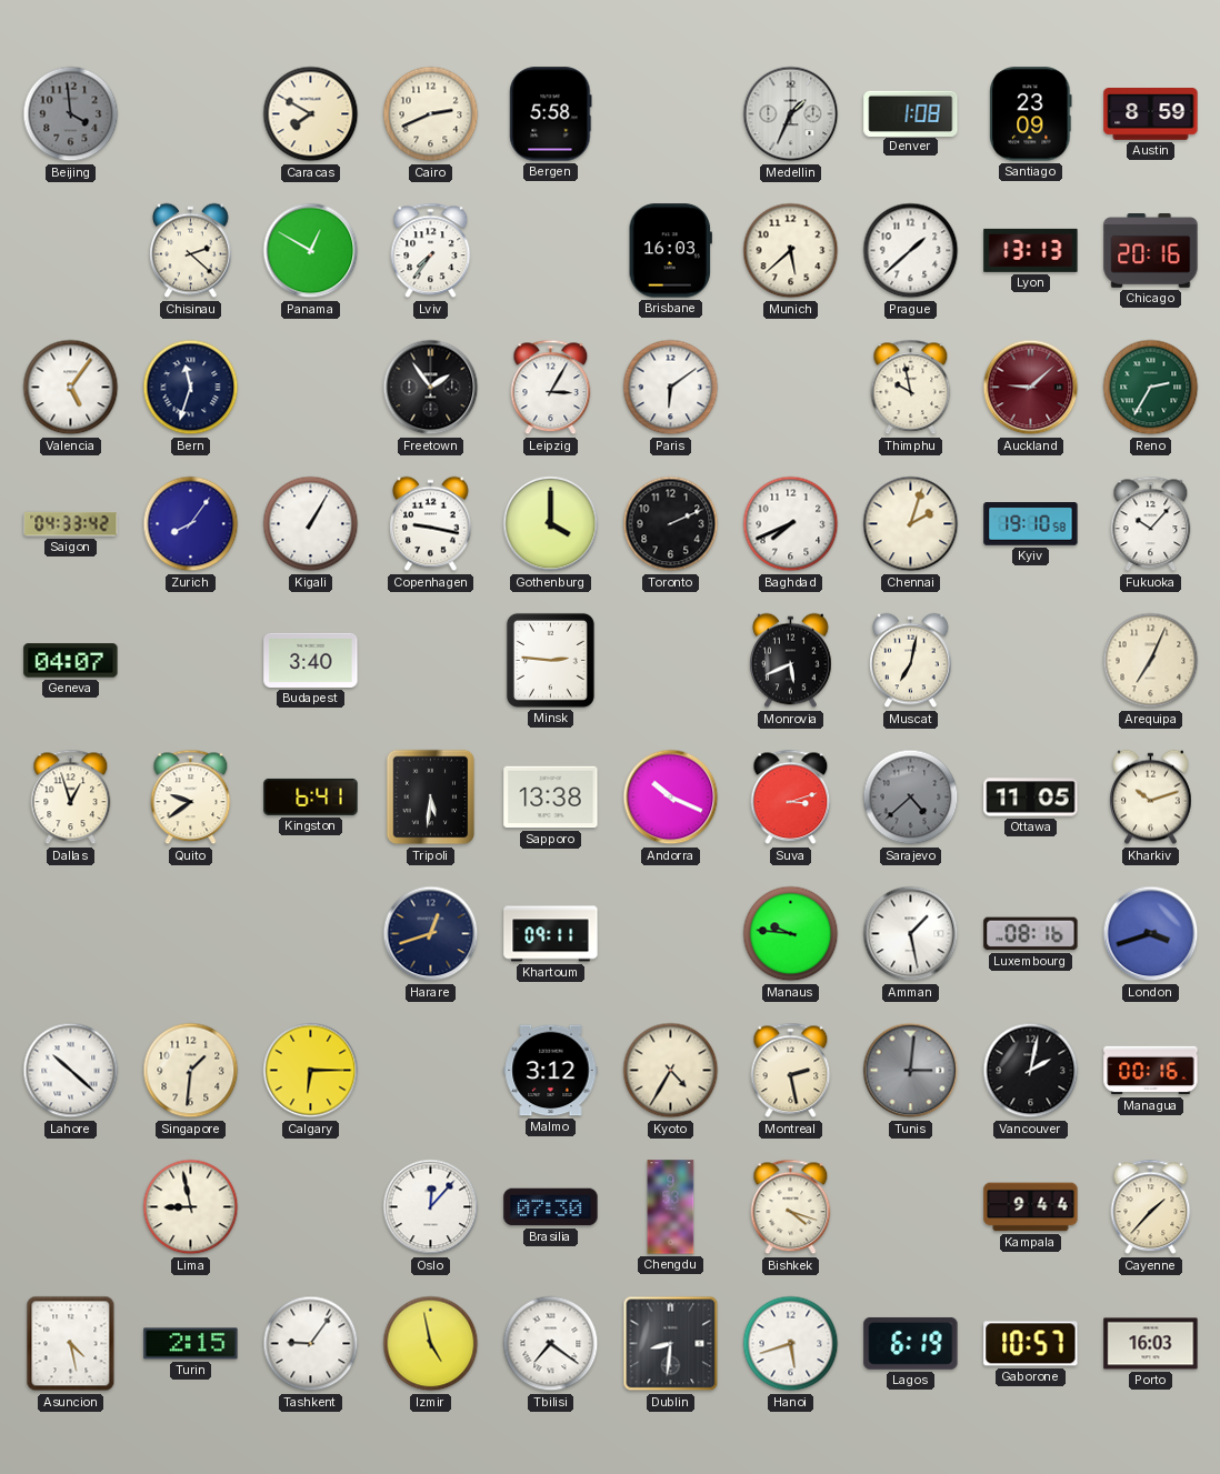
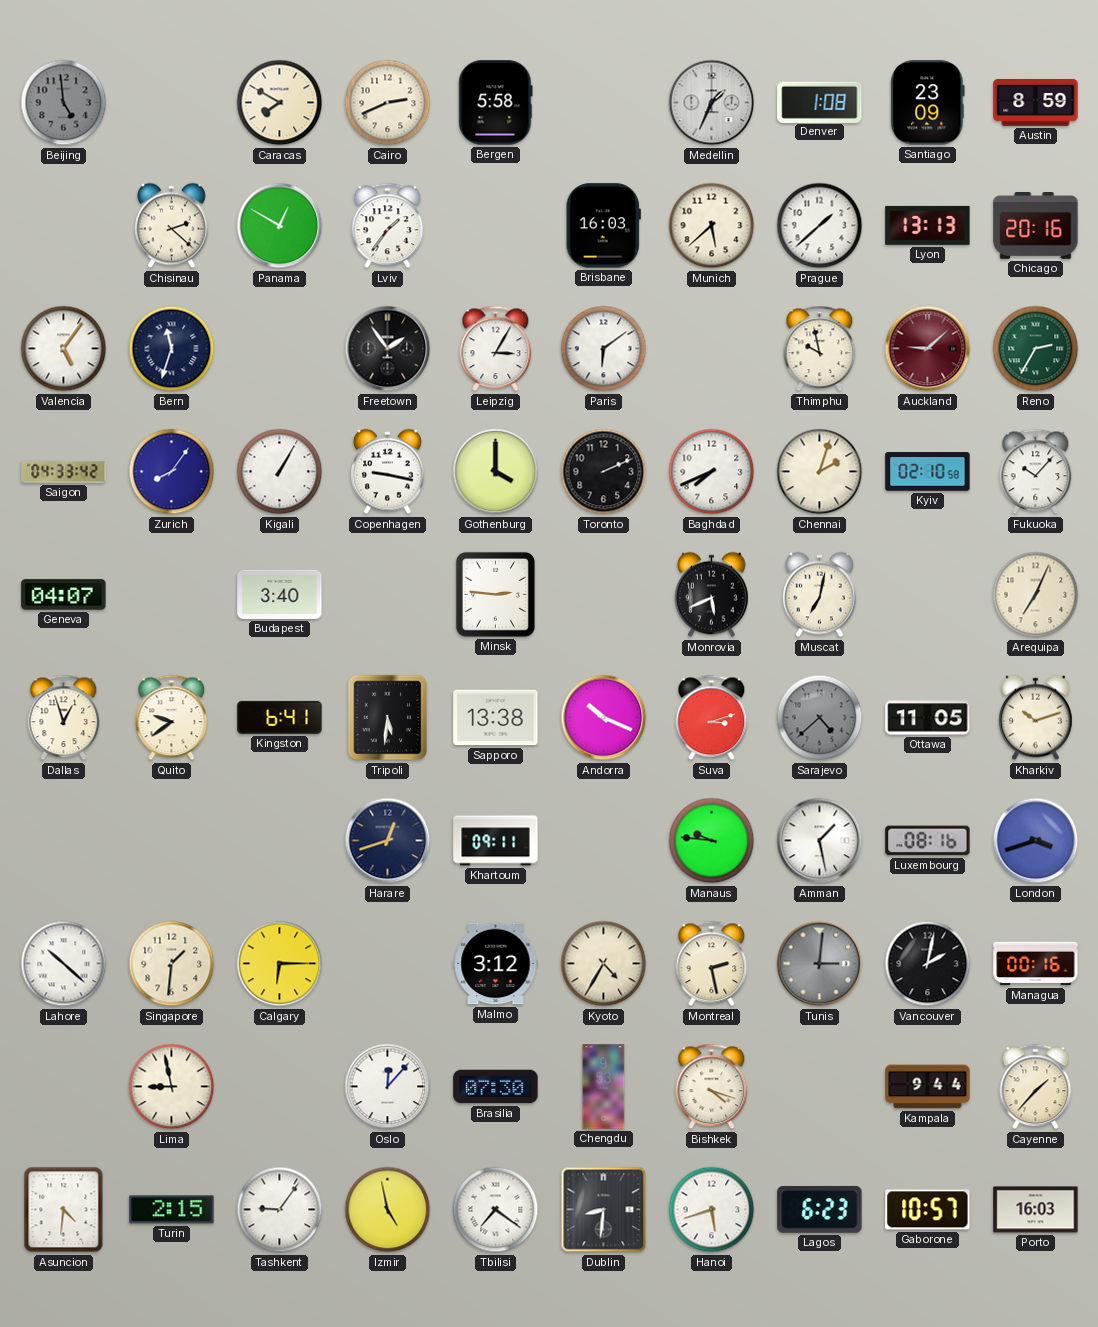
Beijing: 3:59 -> 4:59
Lviv: 7:36 -> 1:36
Kyiv: 19:10 -> 02:10
Asuncion: 4:28 -> 4:31
Lagos: 6:19 -> 6:23
